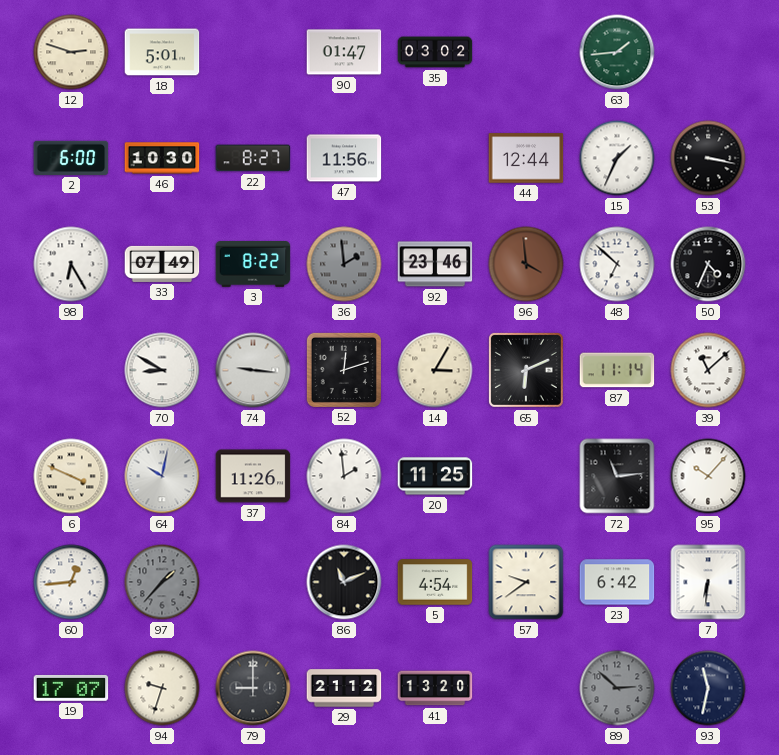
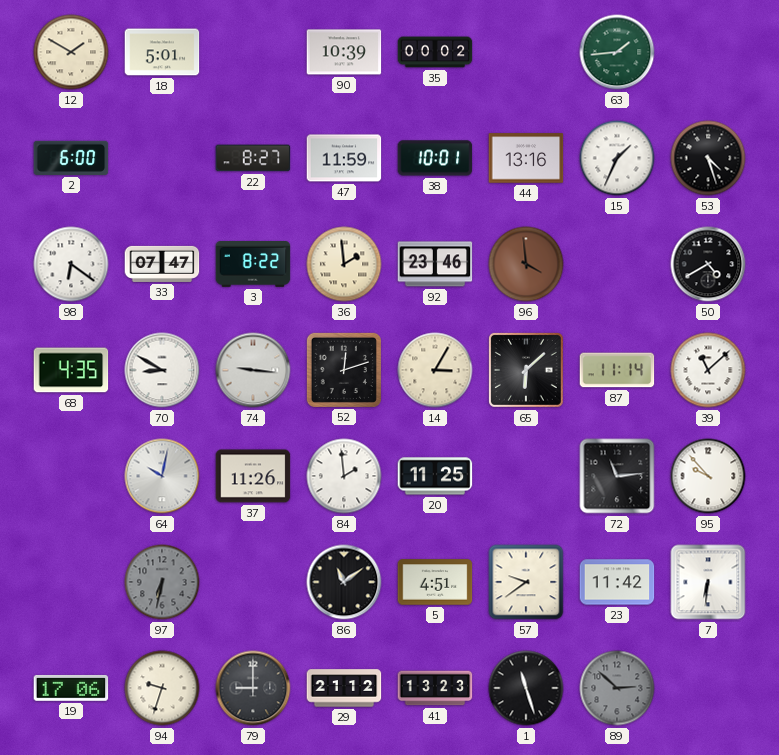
12: 2:48 -> 1:50
90: 01:47 -> 10:39
35: 03:02 -> 00:02
46: 10:30 -> none
47: 11:56 -> 11:59
38: none -> 10:01
44: 12:44 -> 13:16
53: 3:17 -> 4:27
98: 6:25 -> 6:21
33: 07:49 -> 07:47
36 dial: grey -> cream
48: 6:52 -> none
50: 4:34 -> 4:40
68: none -> 4:35
65: 6:11 -> 6:08
6: 3:49 -> none
95: 10:07 -> 9:53
60: 12:44 -> none
97: 1:37 -> 6:32
86: 11:11 -> 11:09
5: 4:54 -> 4:51
23: 6:42 -> 11:42
19: 17:07 -> 17:06
41: 13:20 -> 13:23
1: none -> 11:27
93: 11:32 -> none
